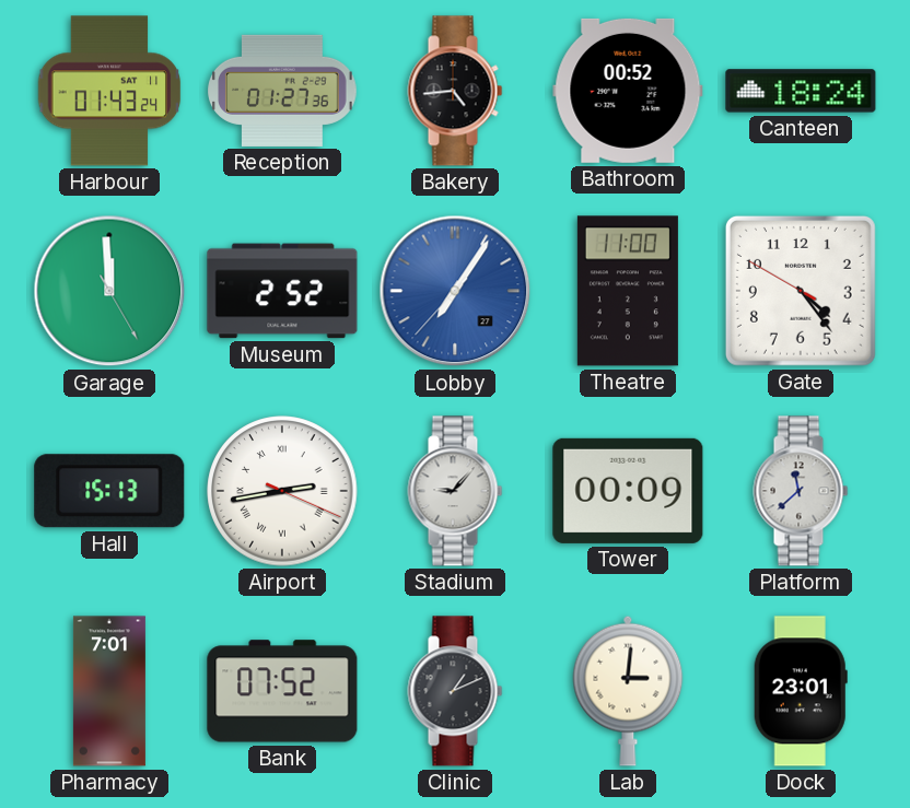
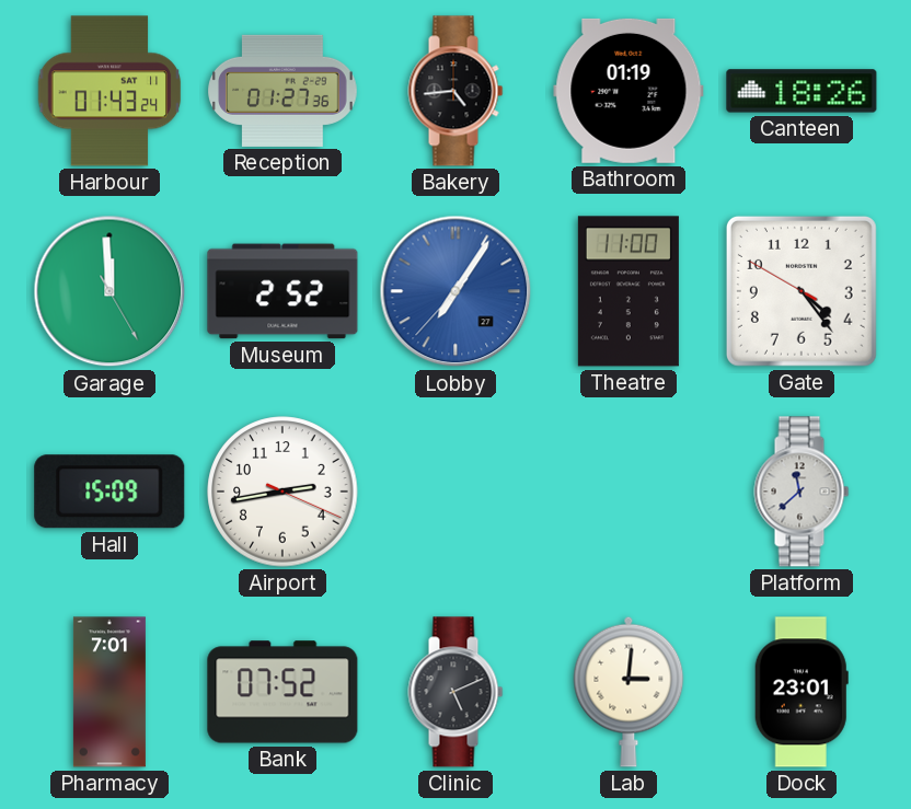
Bathroom: 00:52 -> 01:19
Canteen: 18:24 -> 18:26
Hall: 15:13 -> 15:09
Airport numerals: Roman -> Arabic
Stadium: 9:07 -> none
Tower: 00:09 -> none
Clinic: 1:11 -> 5:11
